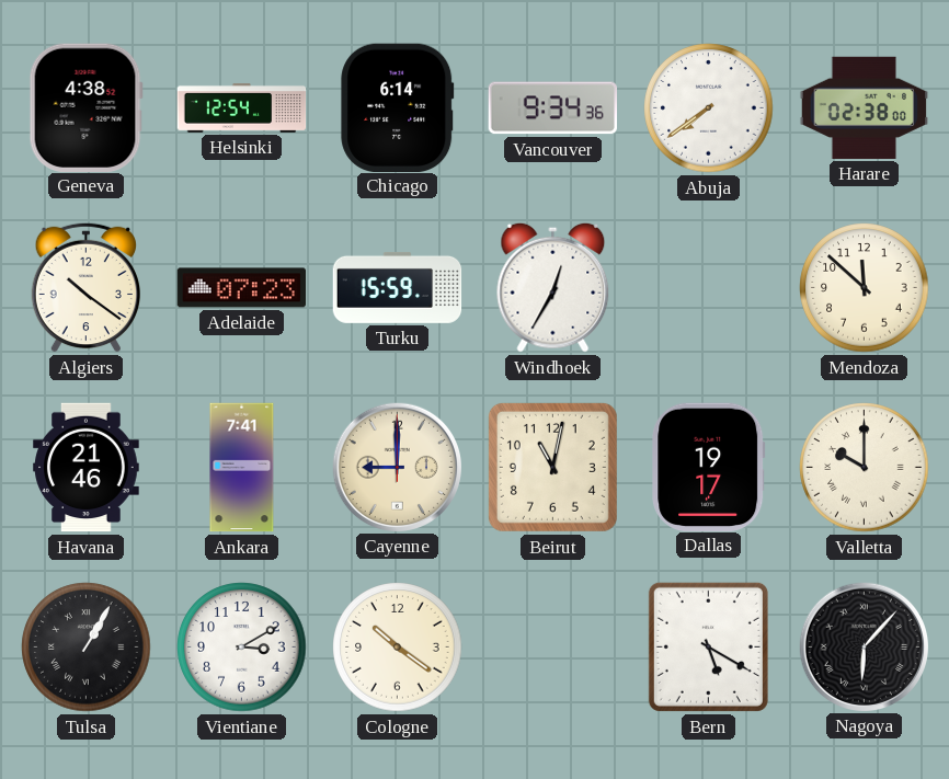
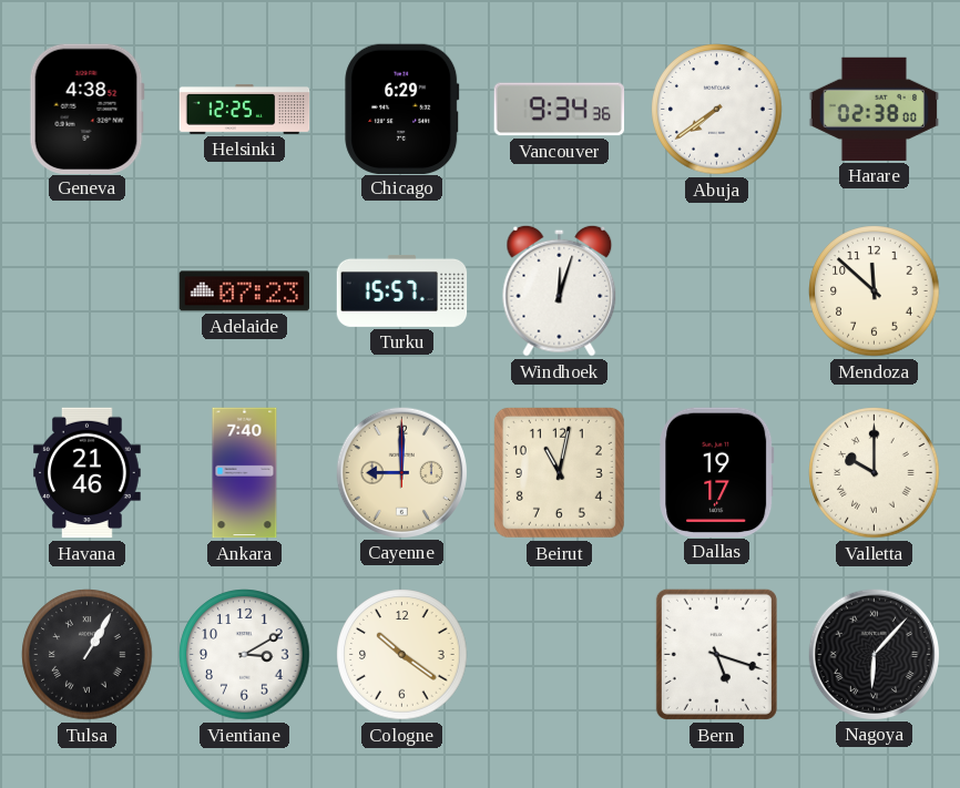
Helsinki: 12:54 -> 12:25
Chicago: 6:14 -> 6:29
Algiers: 10:21 -> none
Turku: 15:59 -> 15:57
Windhoek: 12:35 -> 12:03
Ankara: 7:41 -> 7:40
Bern: 5:20 -> 5:18
